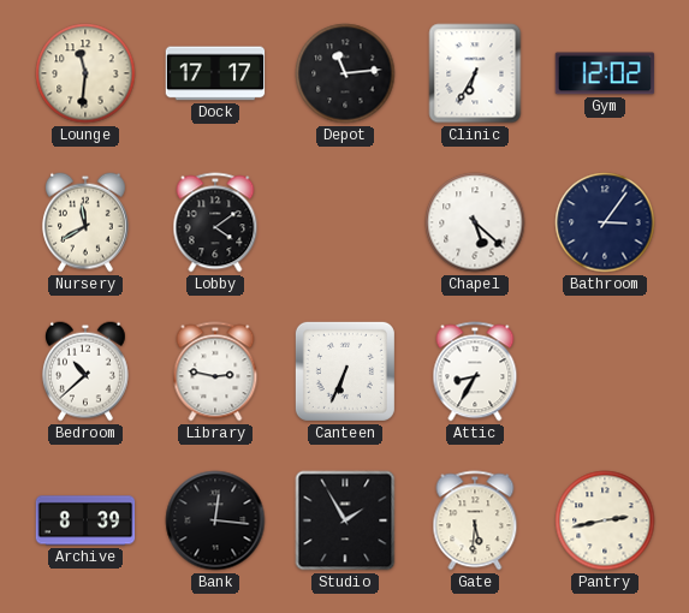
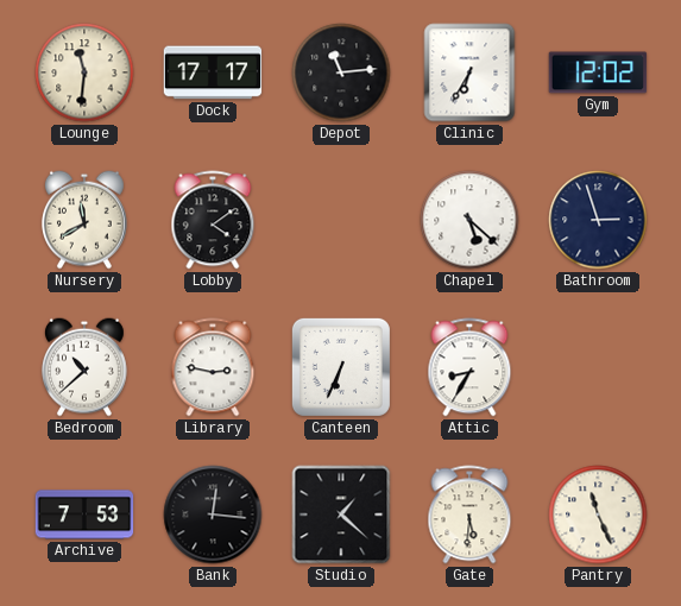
Bathroom: 3:06 -> 2:57
Archive: 8:39 -> 7:53
Studio: 1:55 -> 1:22
Pantry: 2:43 -> 11:26
